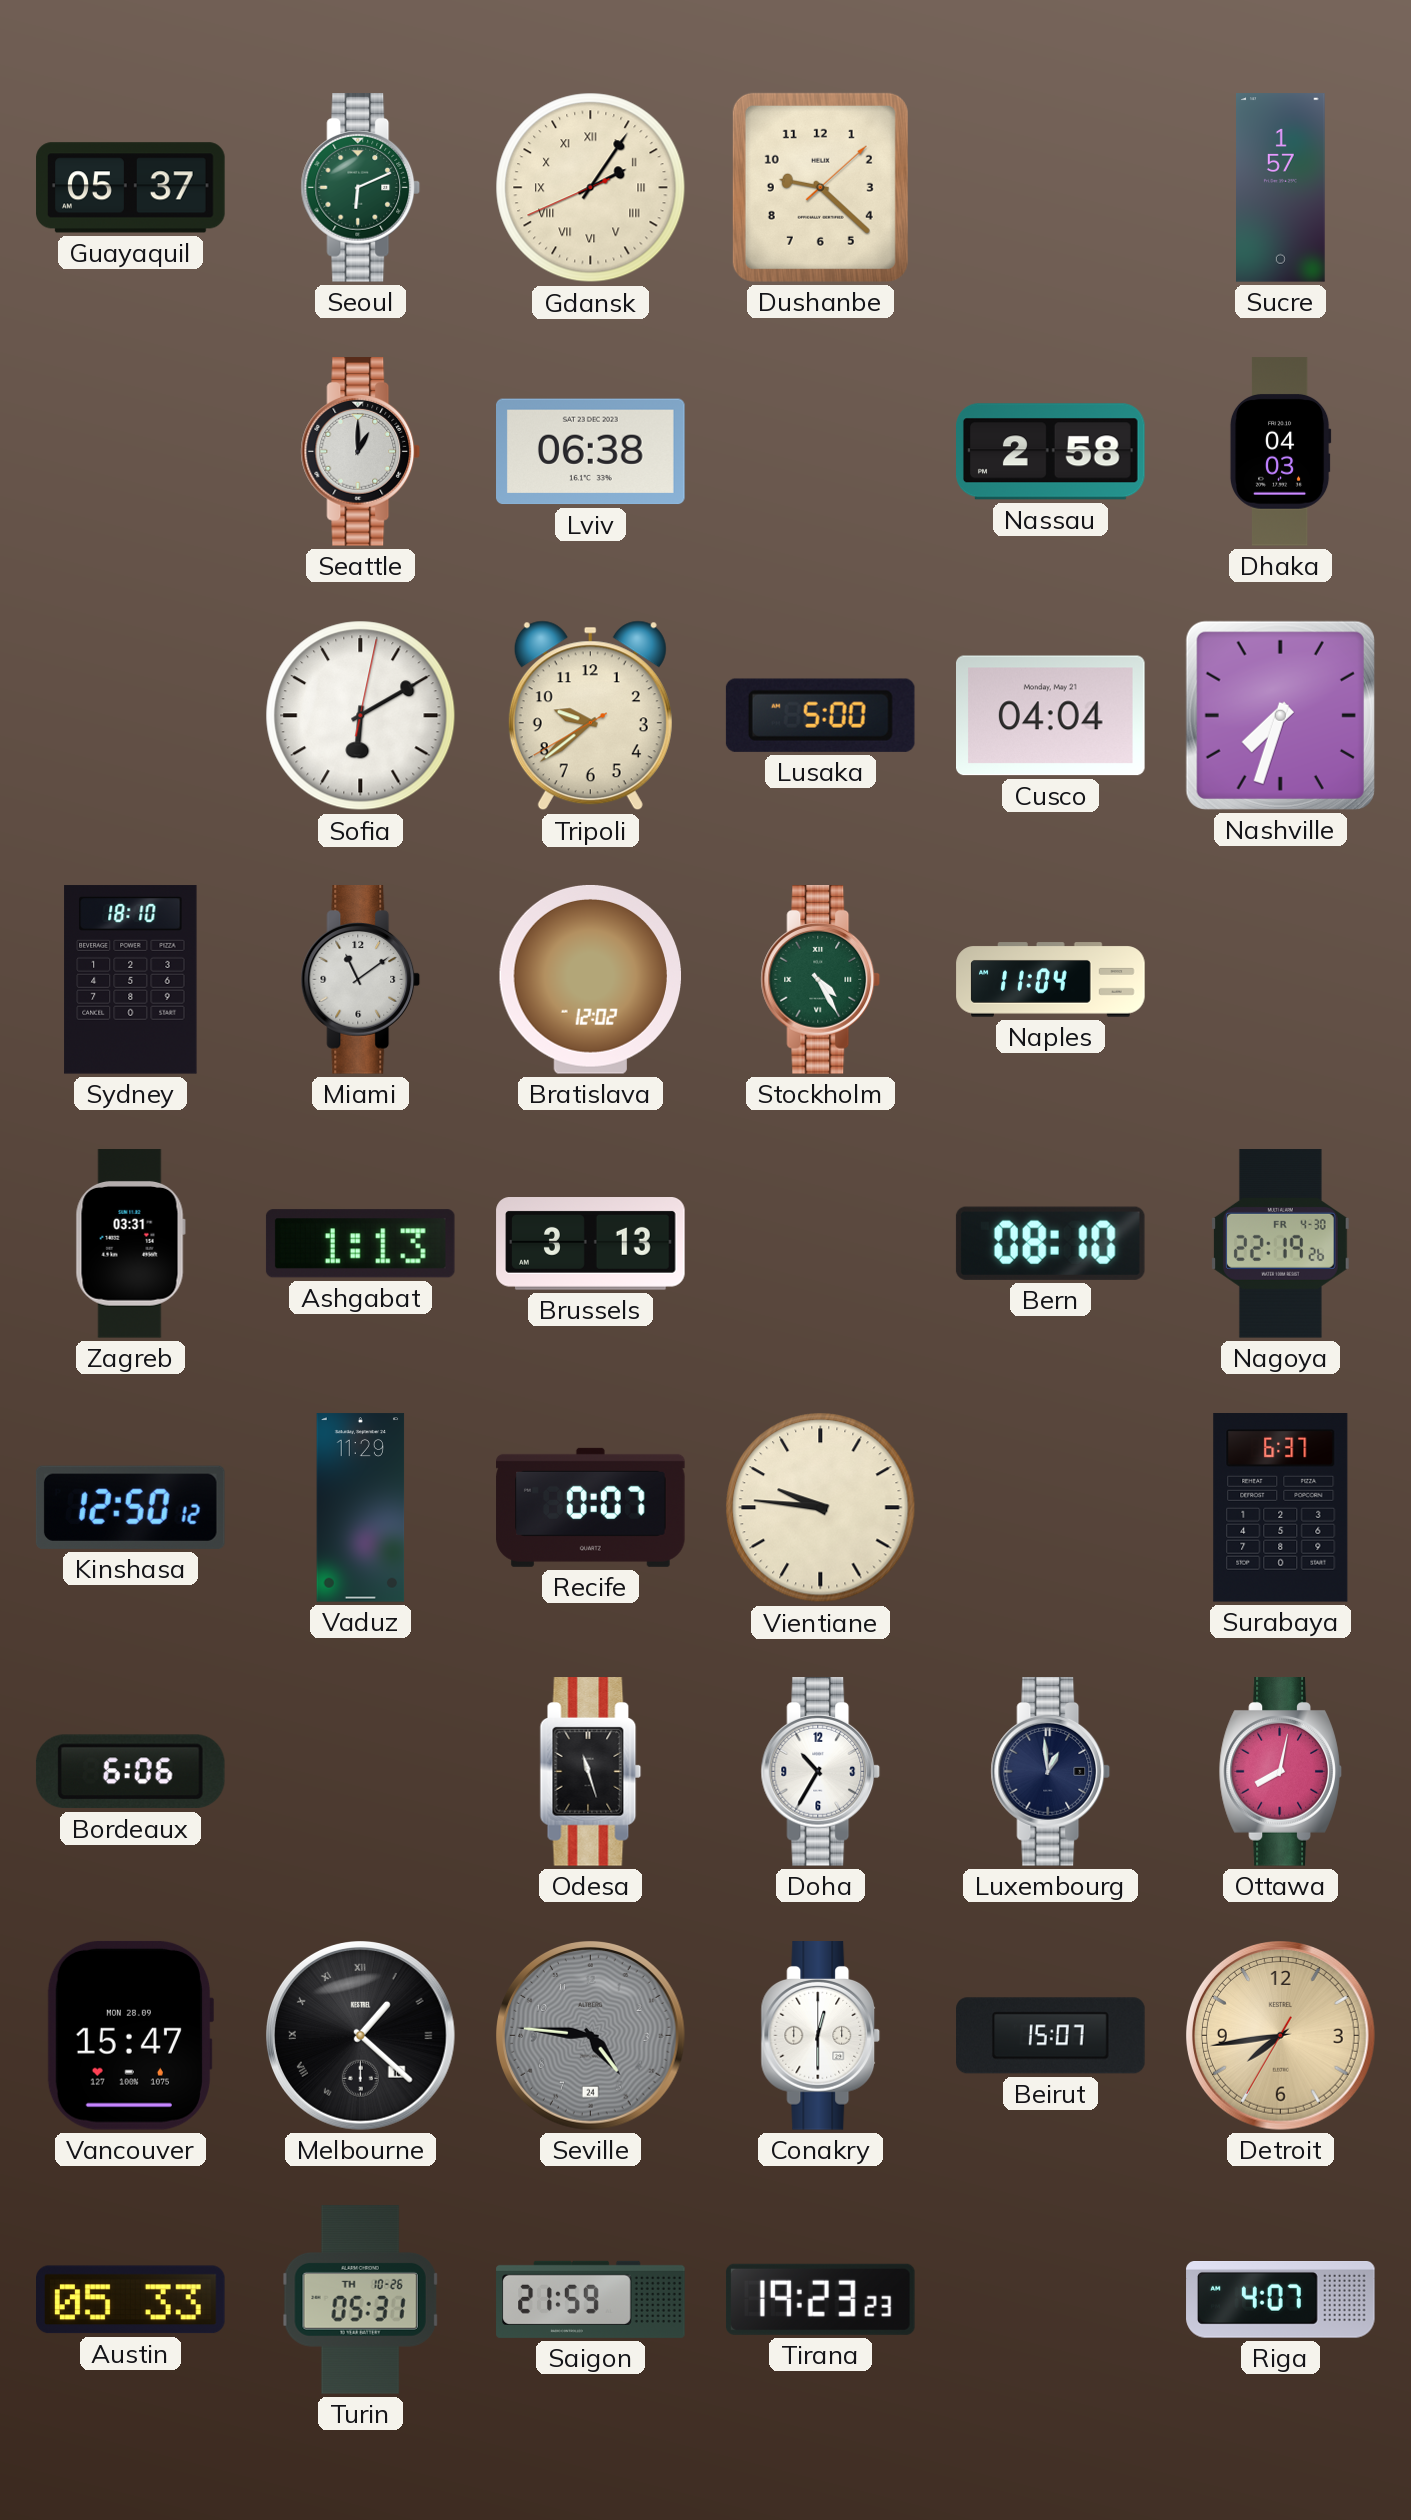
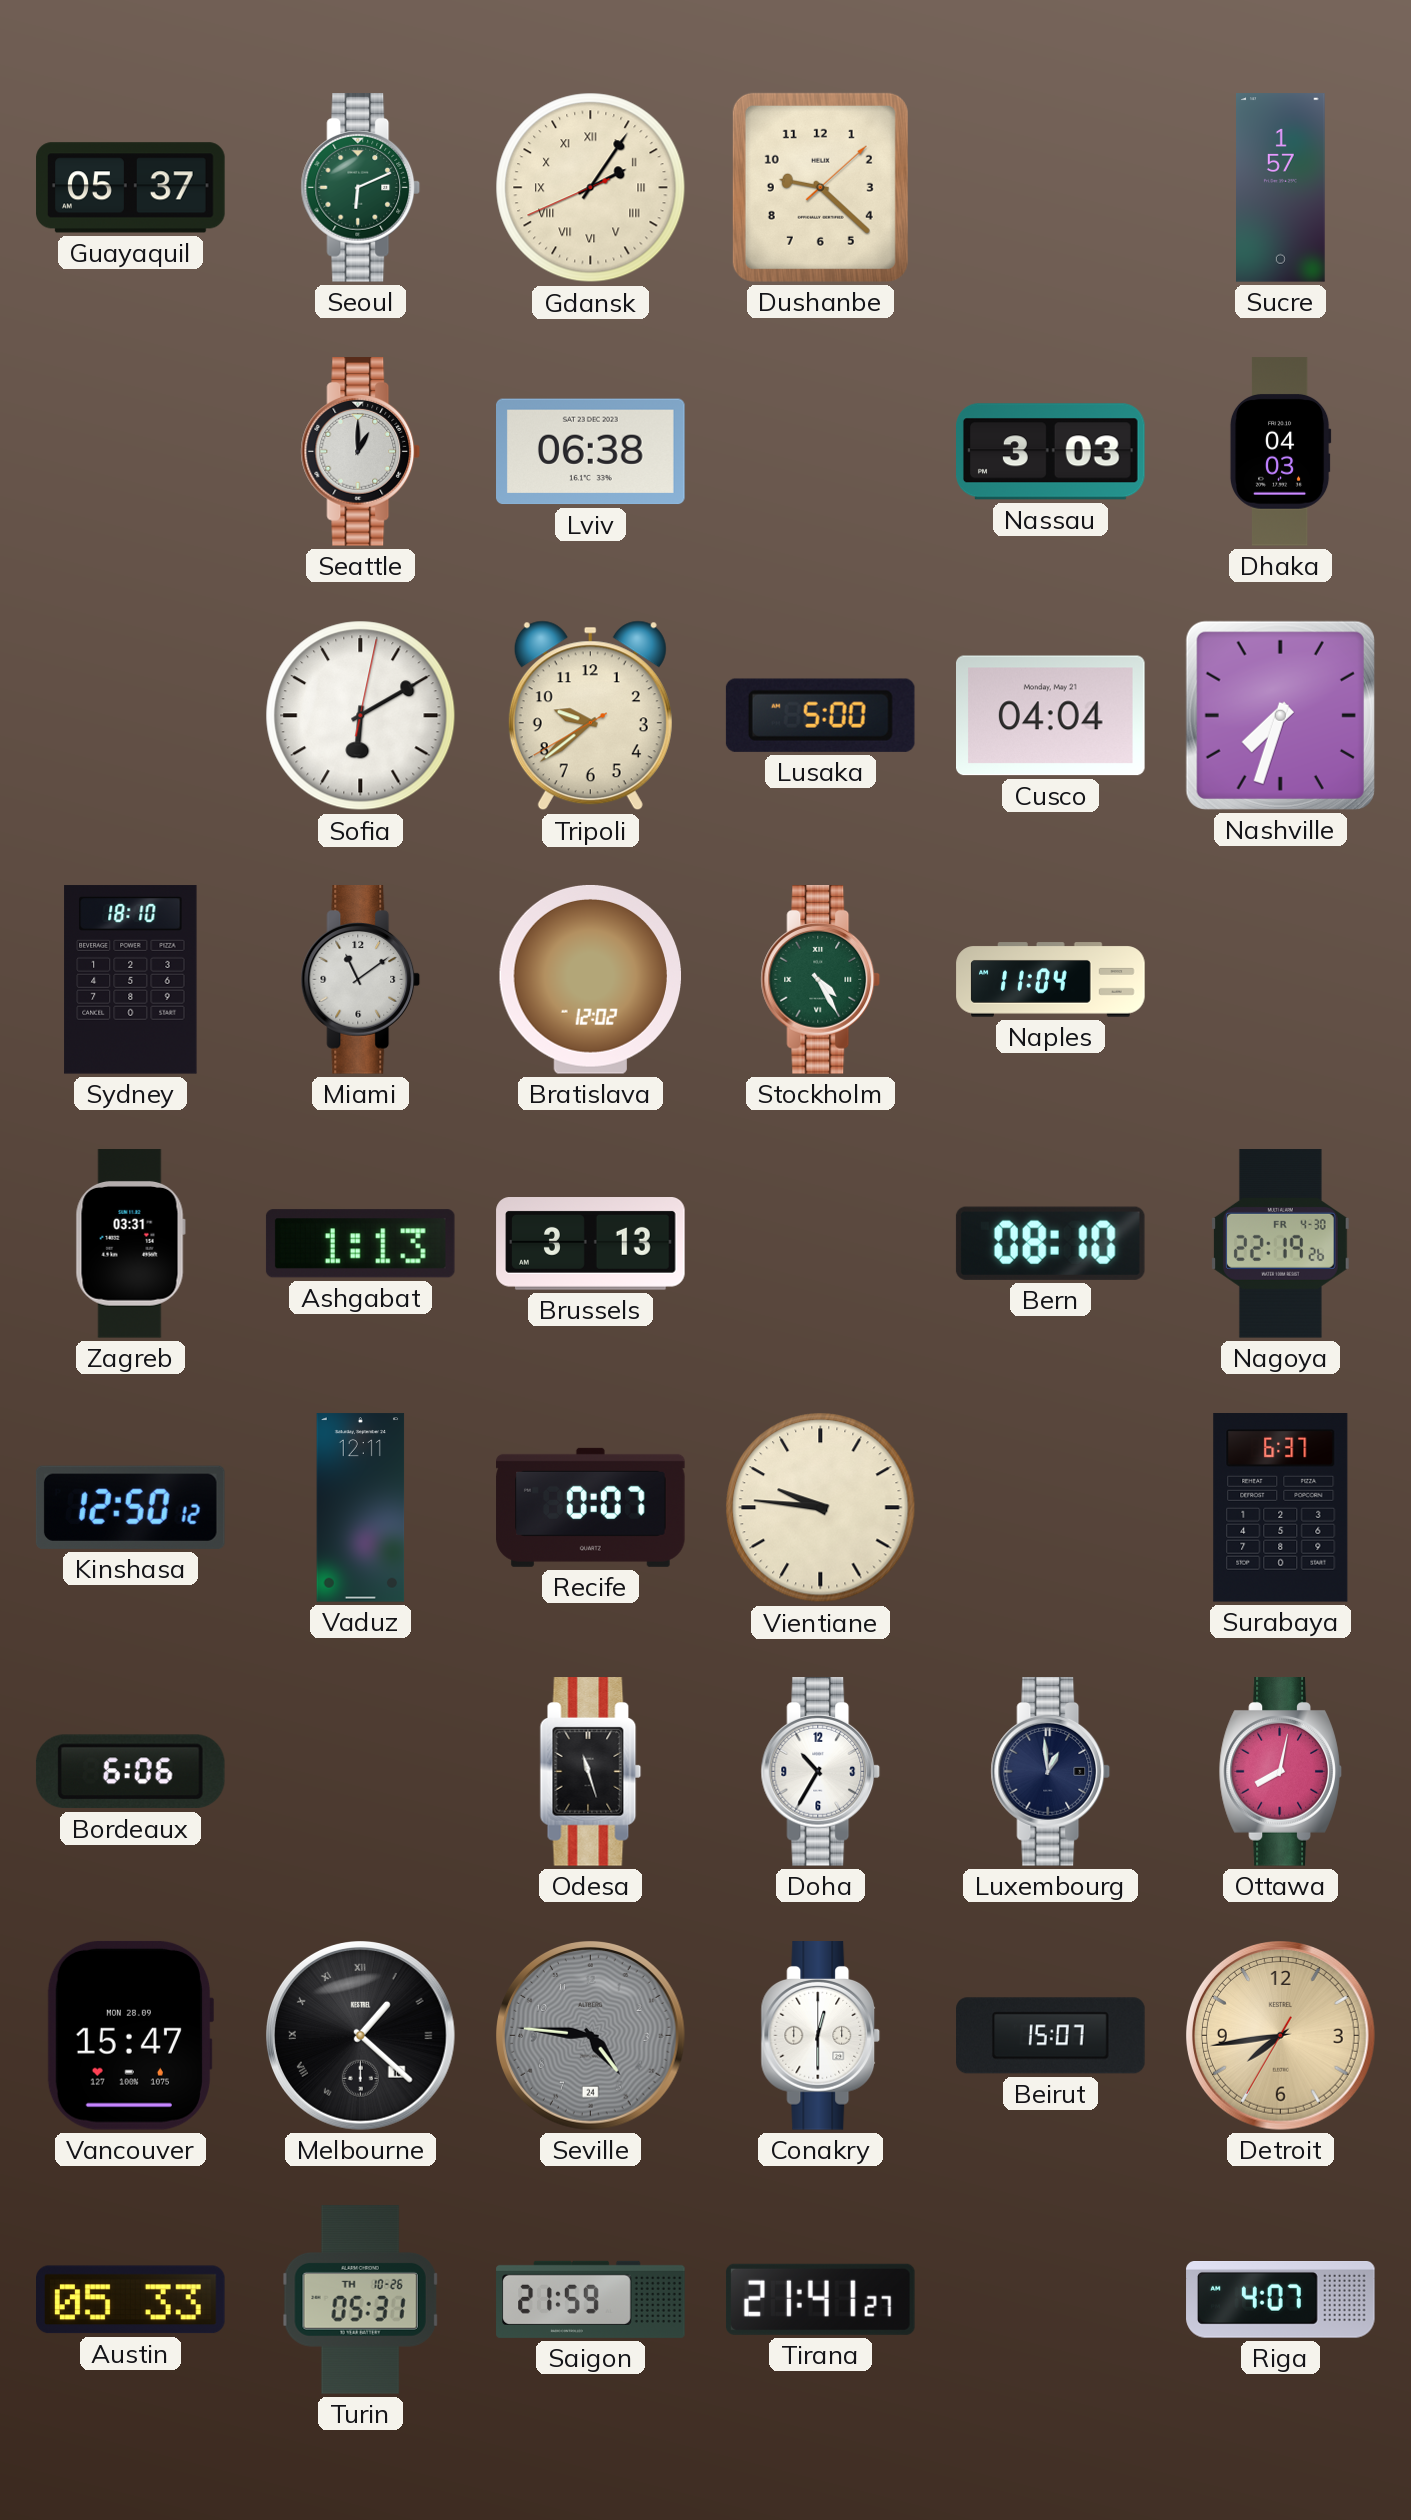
Nassau: 2:58 -> 3:03
Vaduz: 11:29 -> 12:11
Tirana: 19:23 -> 21:41
